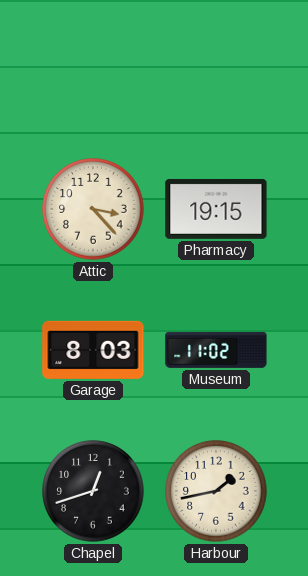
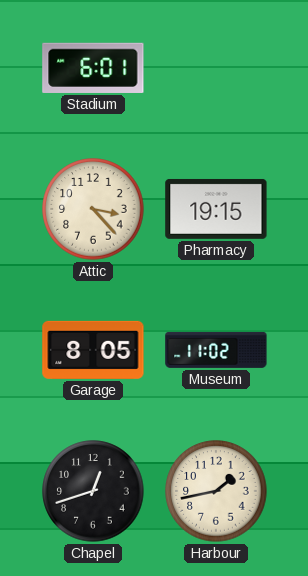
Stadium: none -> 6:01
Garage: 8:03 -> 8:05
